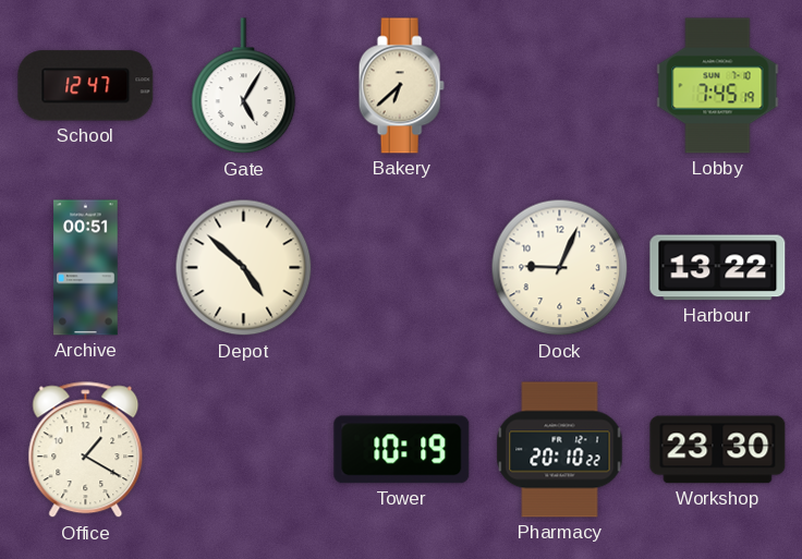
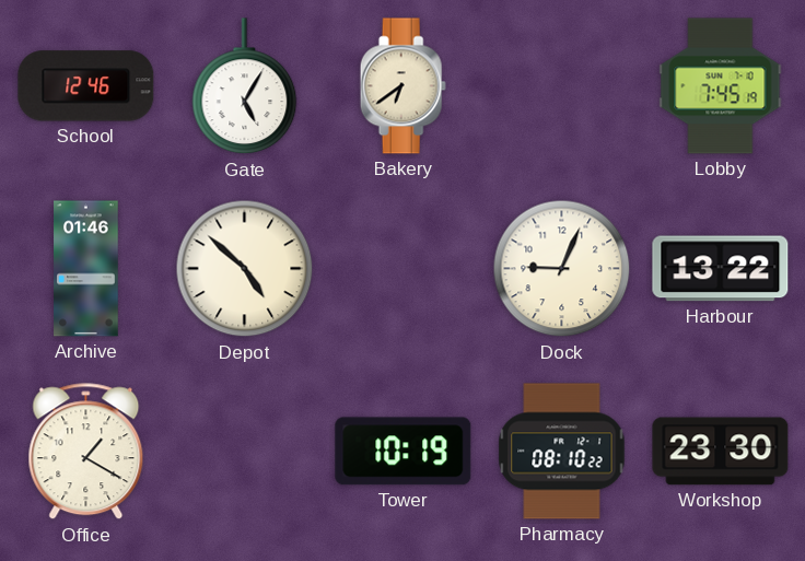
School: 12:47 -> 12:46
Bakery: 6:38 -> 6:39
Archive: 00:51 -> 01:46
Pharmacy: 20:10 -> 08:10
